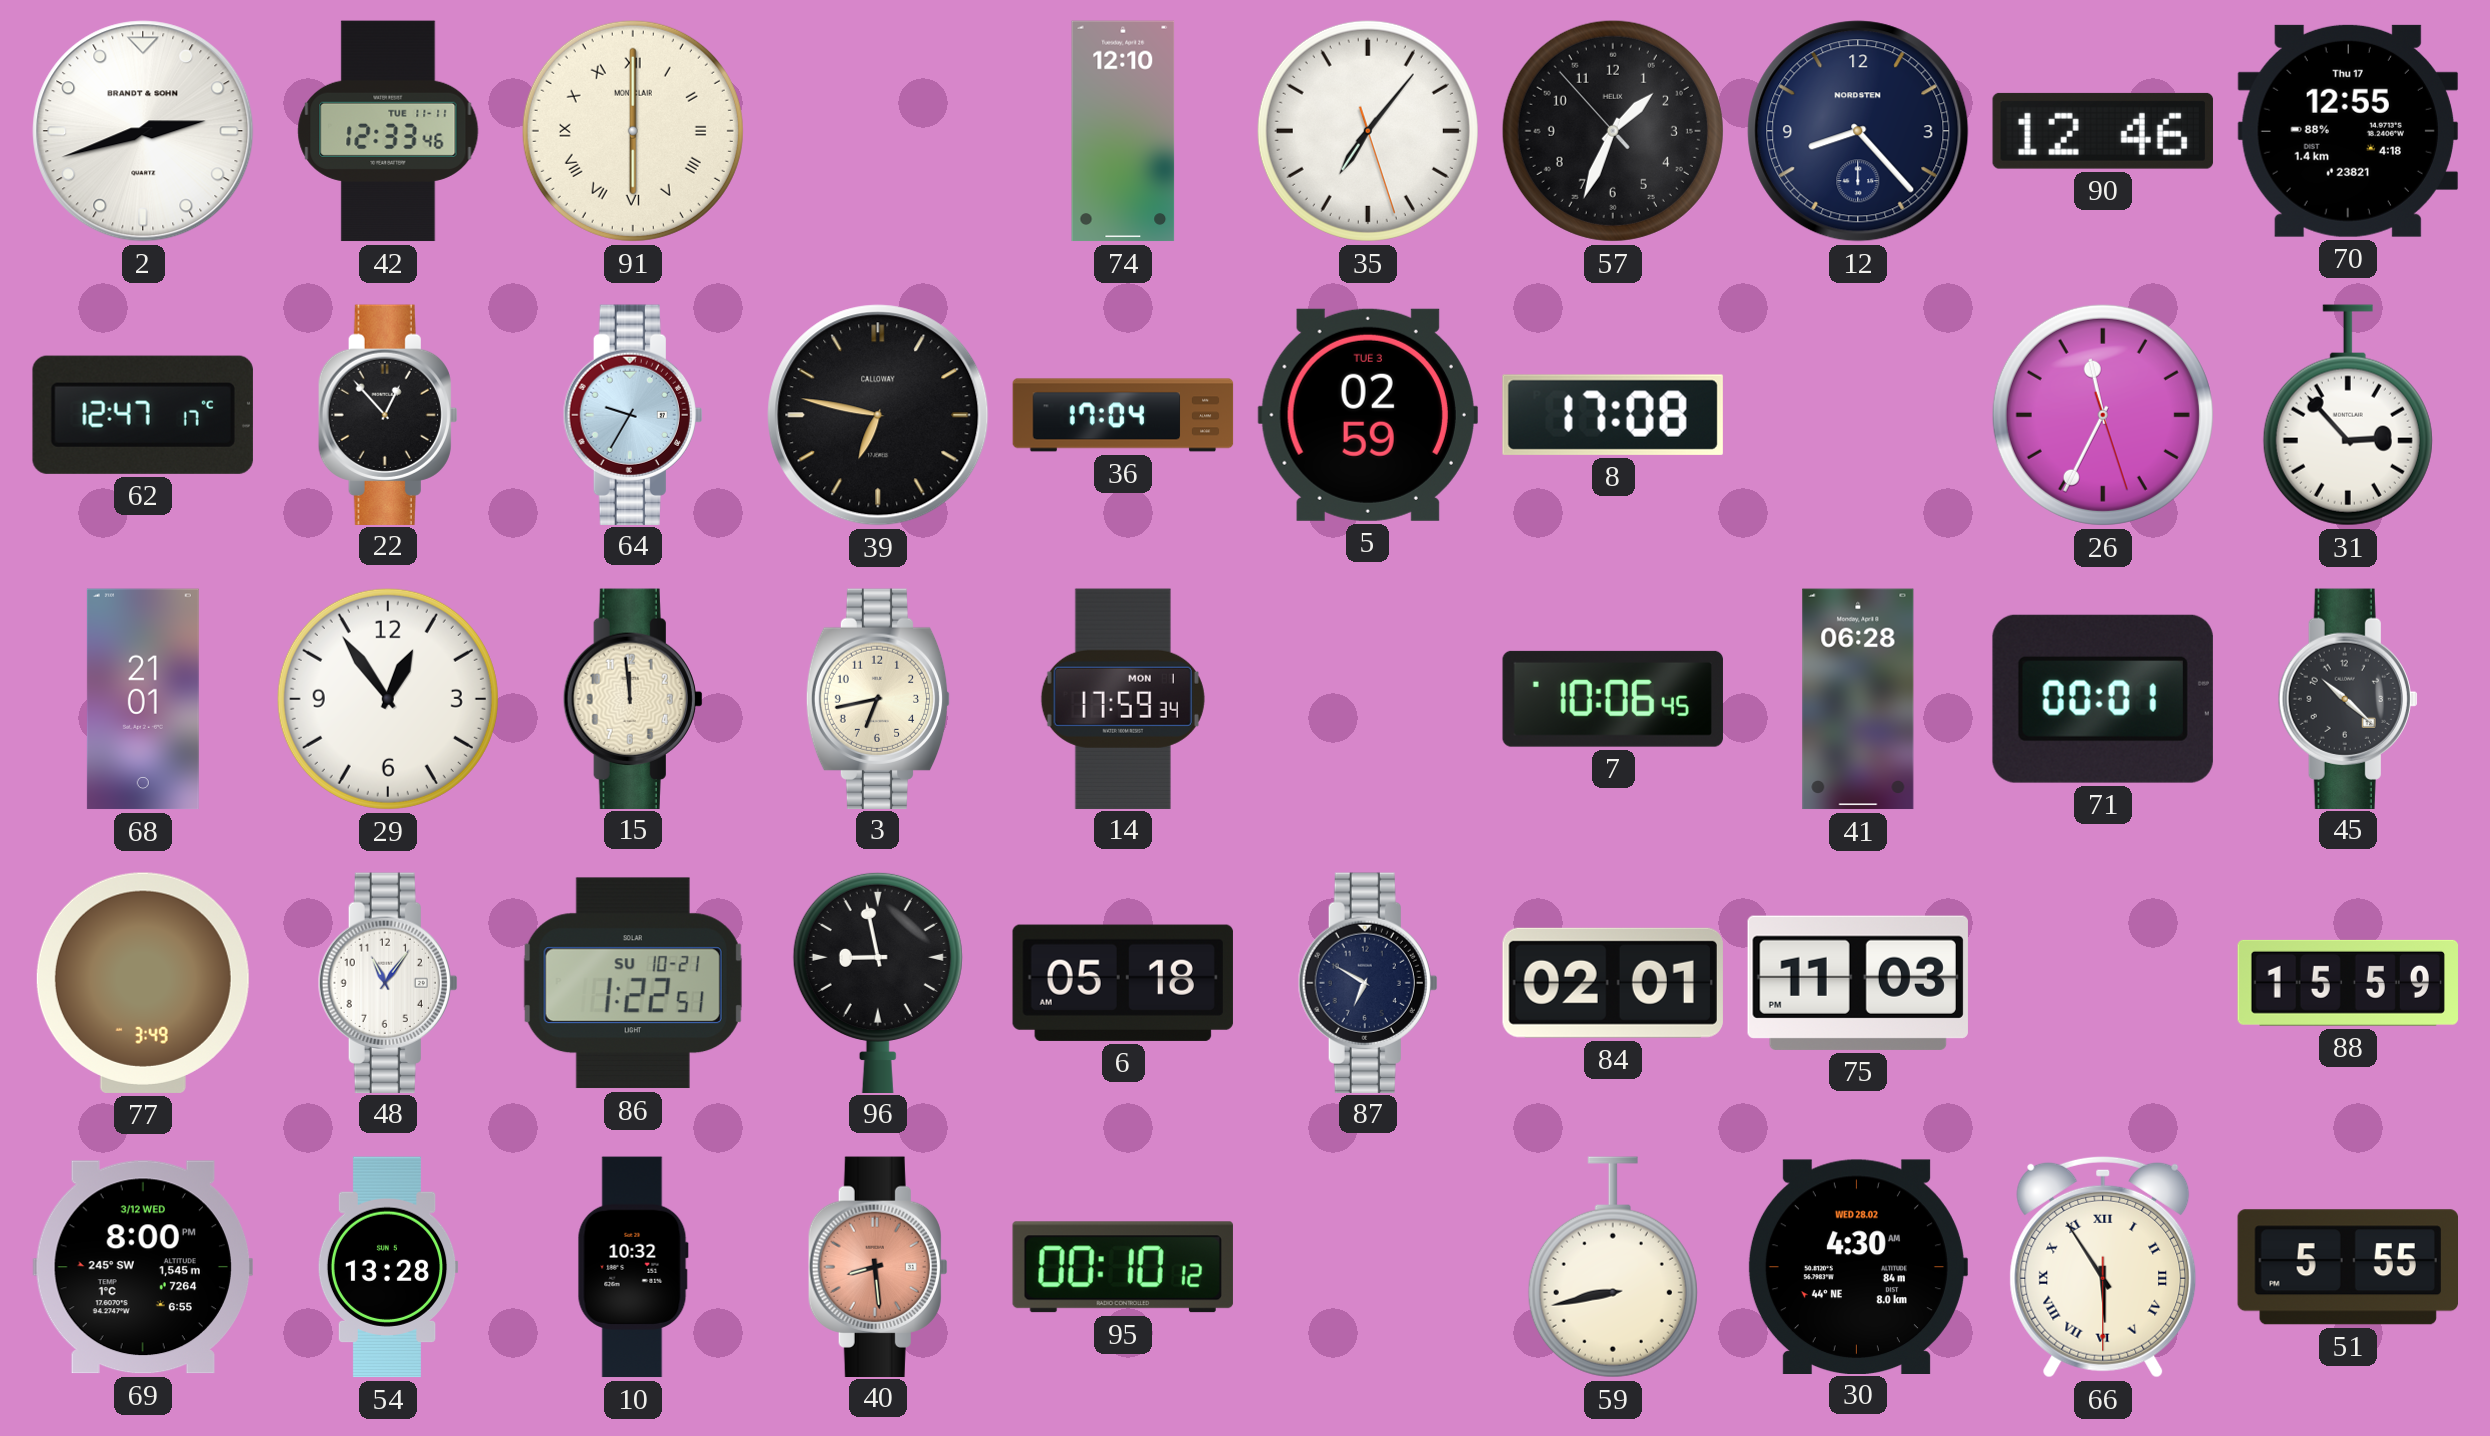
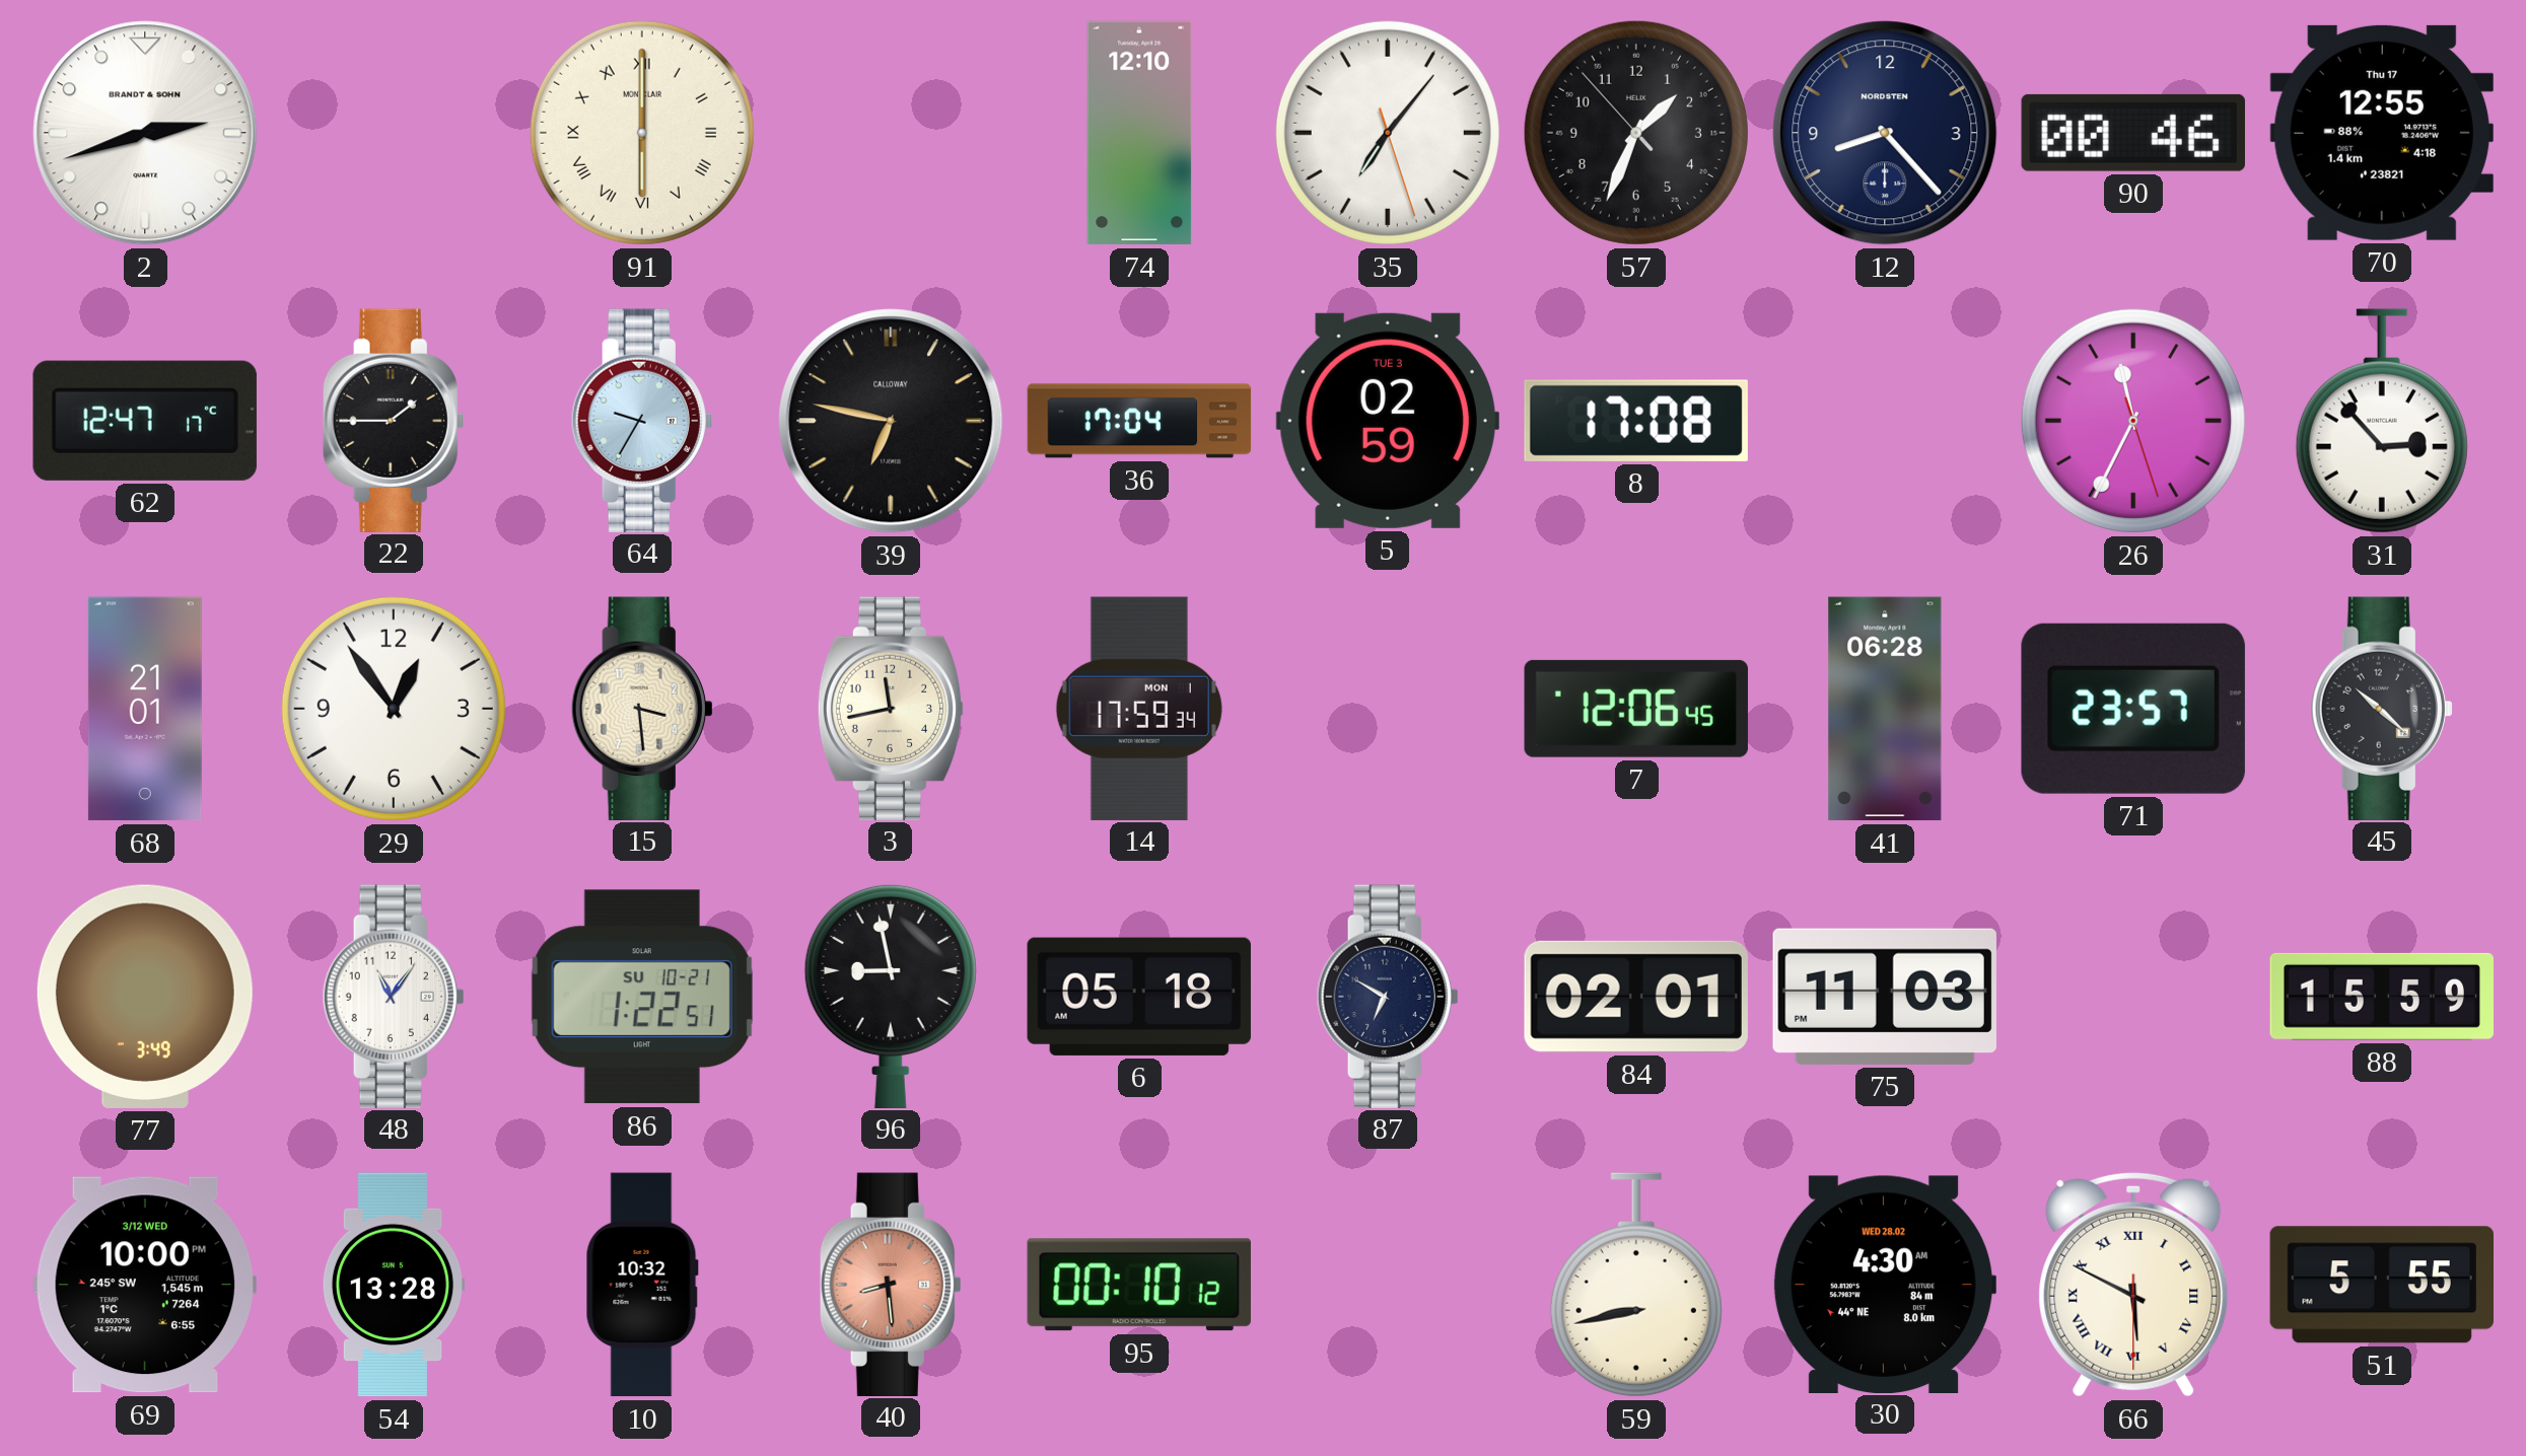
42: 12:33 -> none
90: 12:46 -> 00:46
22: 12:53 -> 1:45
15: 11:59 -> 3:29
3: 6:43 -> 11:43
7: 10:06 -> 12:06
71: 00:01 -> 23:57
69: 8:00 -> 10:00
66: 5:54 -> 5:49
